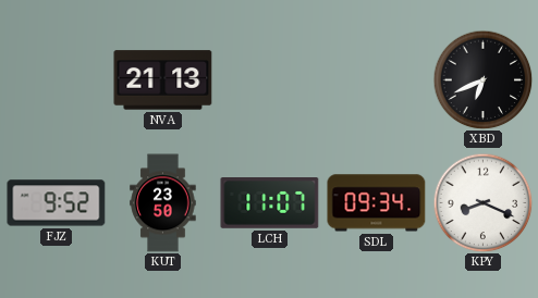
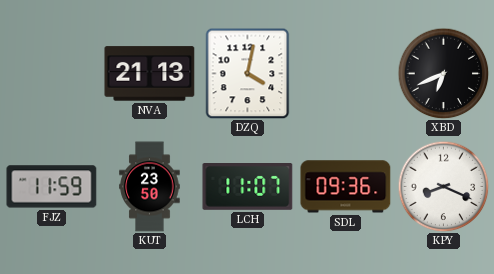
DZQ: none -> 4:02
FJZ: 9:52 -> 11:59
SDL: 09:34 -> 09:36
